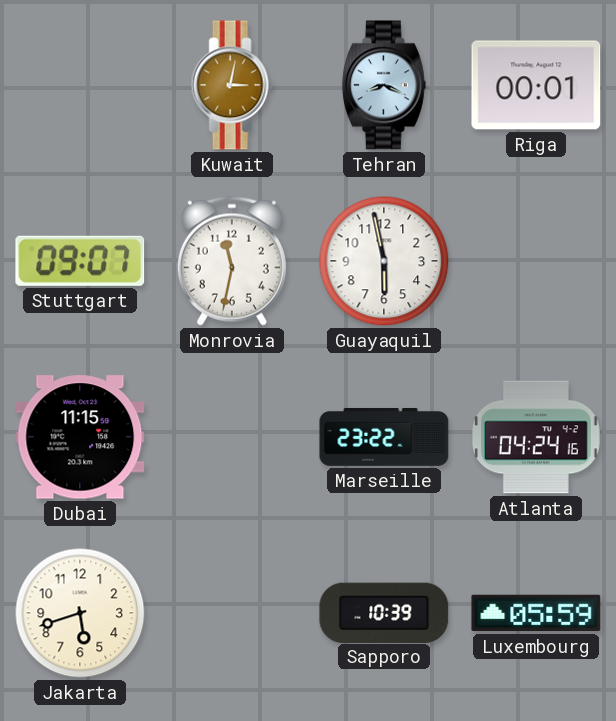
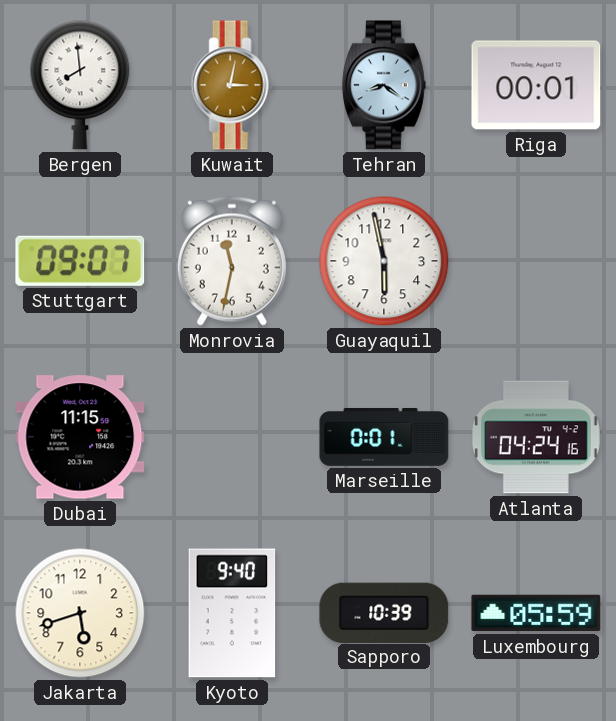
Bergen: none -> 7:59
Tehran: 8:19 -> 8:21
Marseille: 23:22 -> 0:01
Kyoto: none -> 9:40
